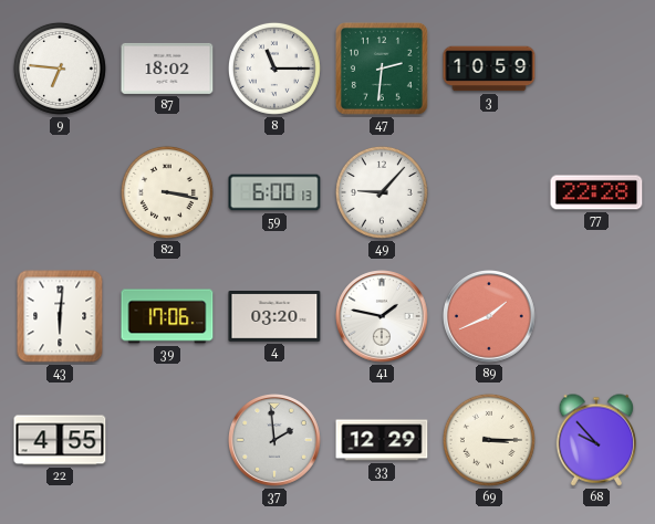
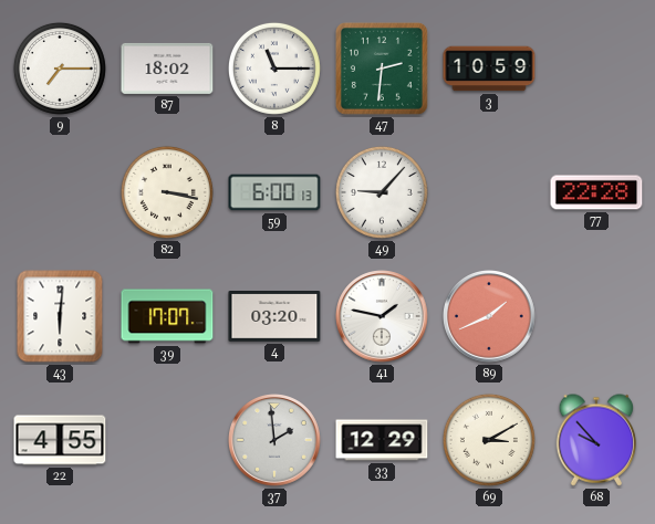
9: 6:46 -> 7:15
39: 17:06 -> 17:07
69: 3:15 -> 3:10
